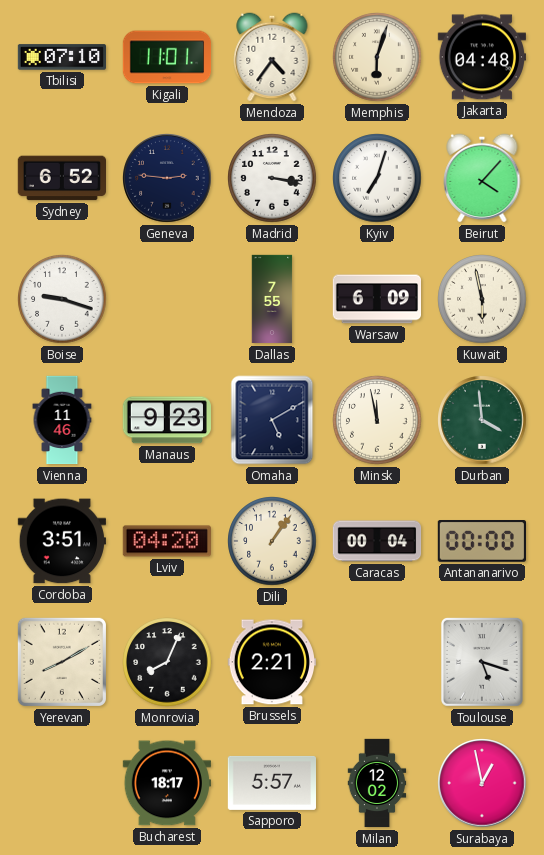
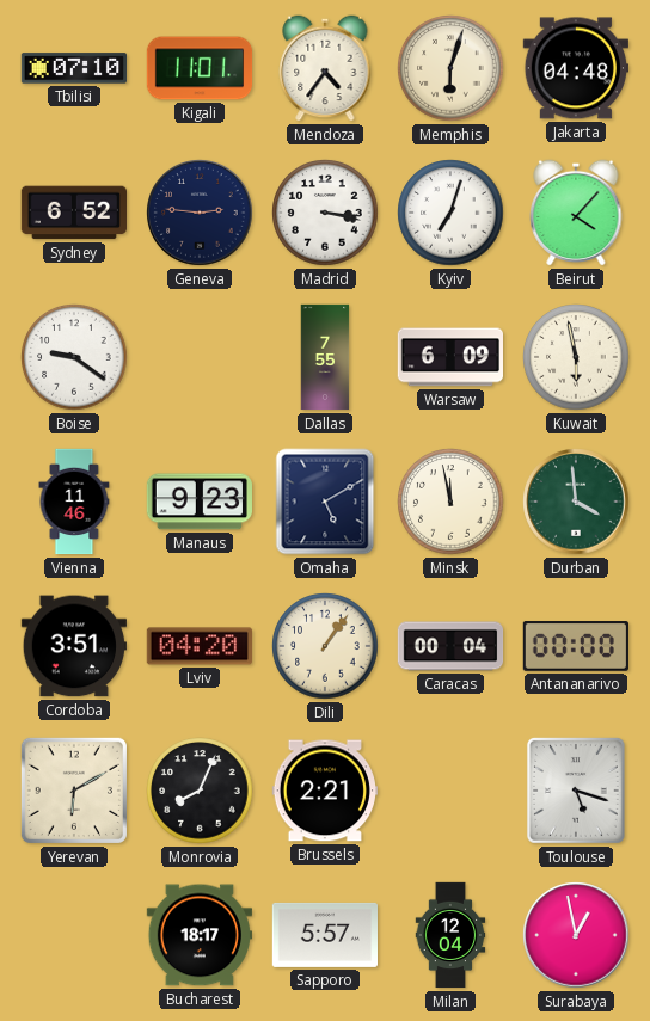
Boise: 9:18 -> 9:21
Yerevan: 8:10 -> 6:10
Milan: 12:02 -> 12:04
